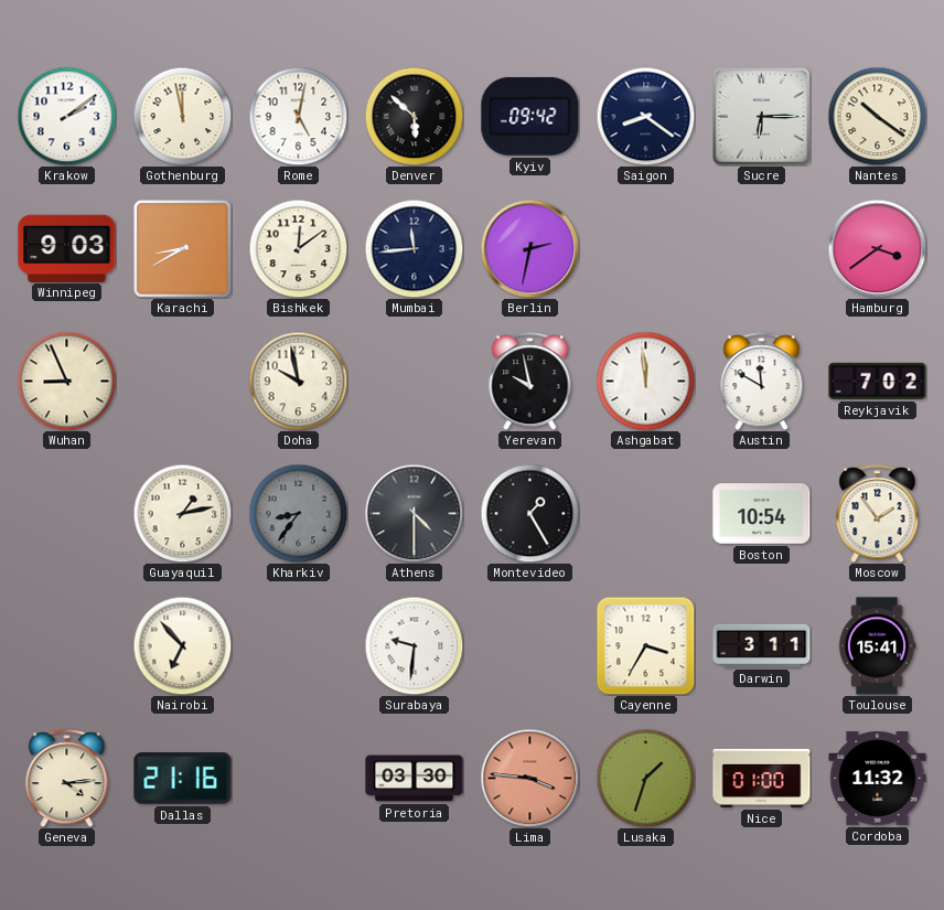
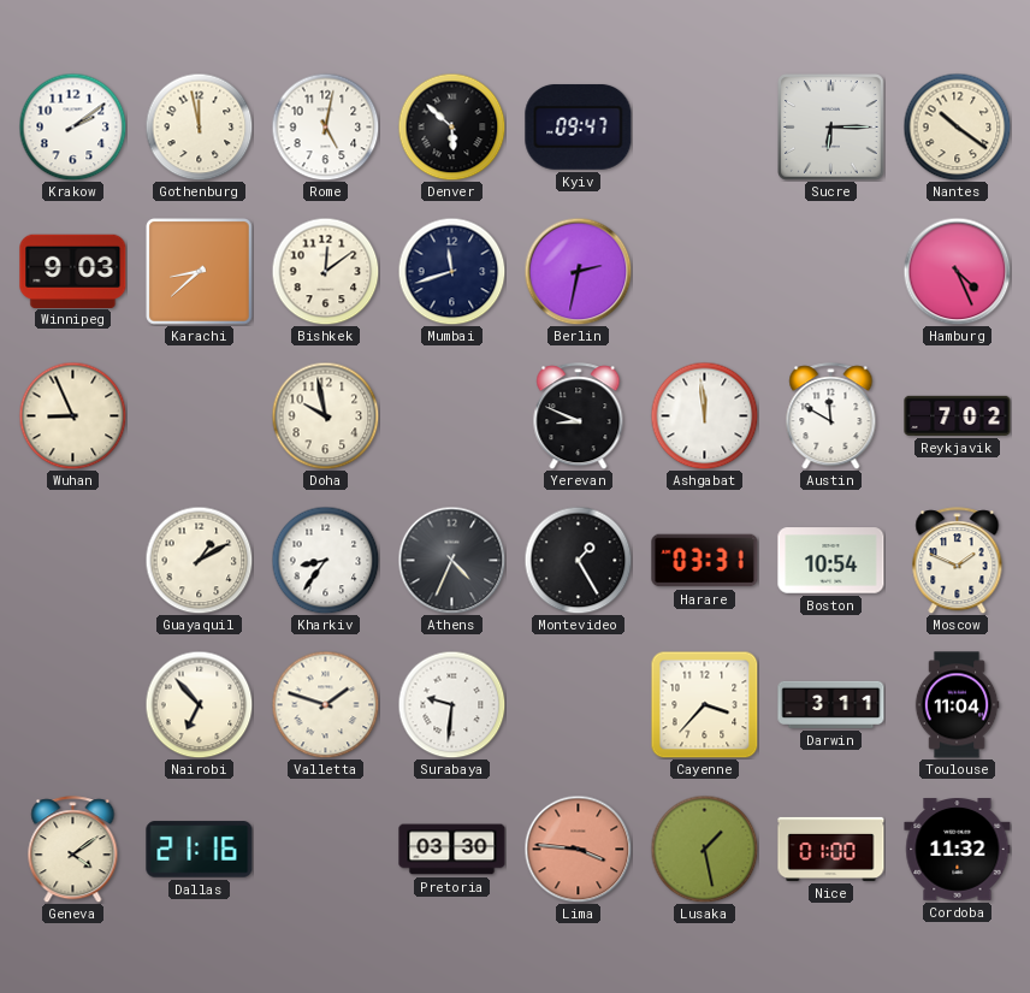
Kyiv: 09:42 -> 09:47
Saigon: 8:21 -> none
Karachi: 8:40 -> 8:38
Mumbai: 11:44 -> 11:42
Hamburg: 3:39 -> 4:26
Yerevan: 9:58 -> 8:49
Guayaquil: 1:13 -> 1:10
Kharkiv dial: grey -> white
Athens: 4:30 -> 4:34
Harare: none -> 03:31
Moscow: 1:54 -> 1:49
Valletta: none -> 1:48
Cayenne: 3:35 -> 3:37
Toulouse: 15:41 -> 11:04
Geneva: 4:14 -> 4:09
Lusaka: 1:33 -> 1:28
